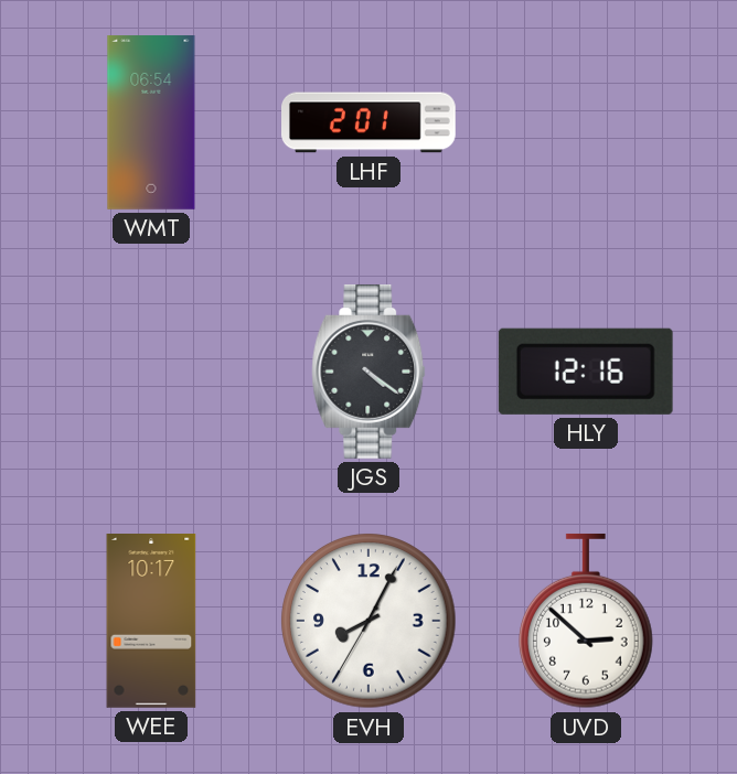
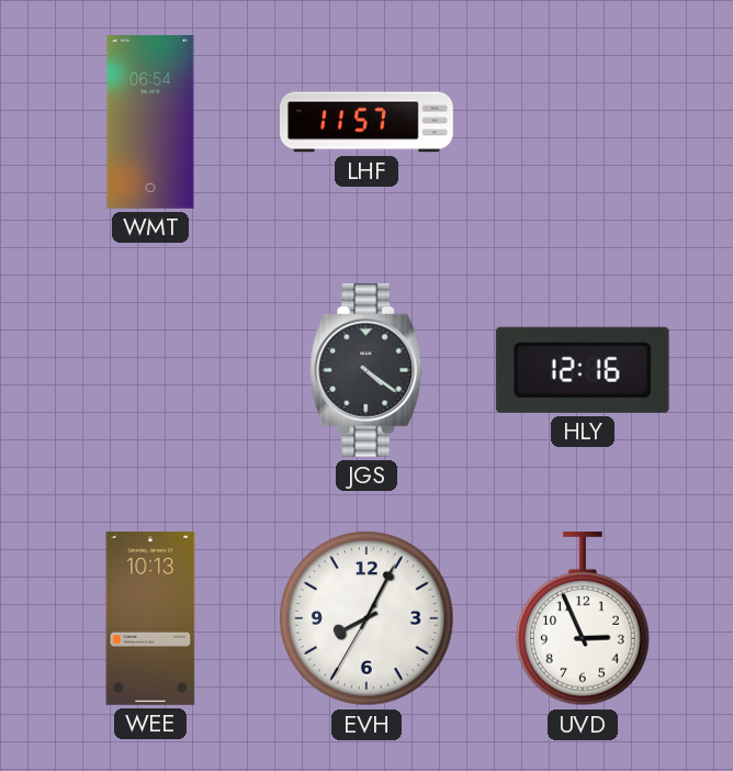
LHF: 2:01 -> 11:57
WEE: 10:17 -> 10:13
UVD: 2:52 -> 2:56
